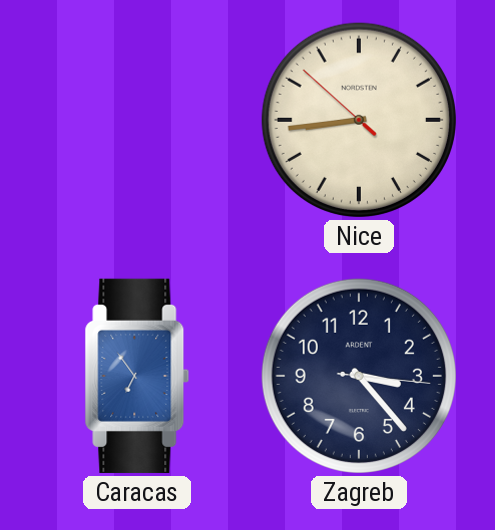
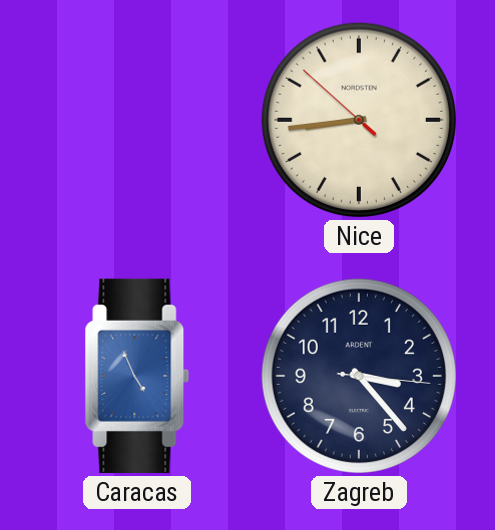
Caracas: 6:54 -> 4:56
